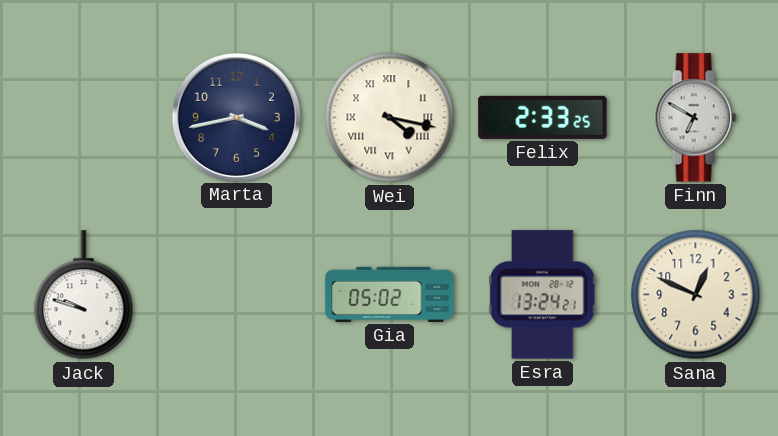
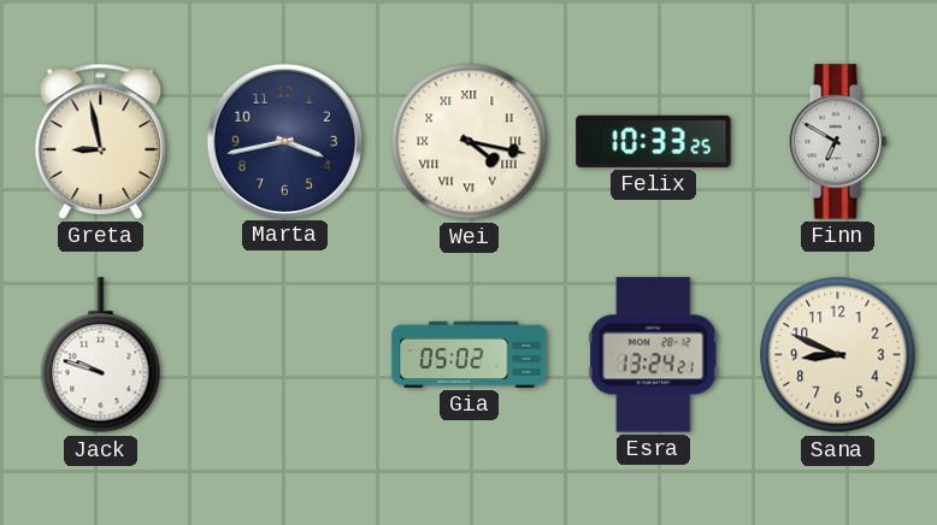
Greta: none -> 8:58
Felix: 2:33 -> 10:33
Sana: 12:49 -> 8:49
